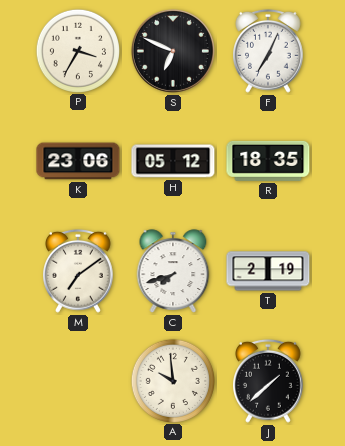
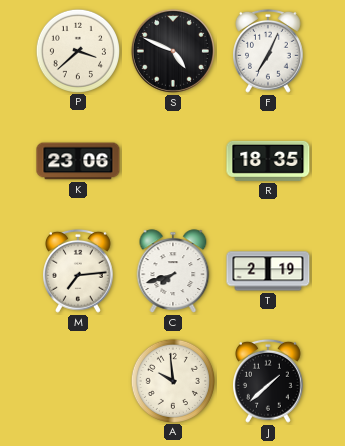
P: 3:35 -> 3:38
S: 6:49 -> 4:49
H: 05:12 -> none
M: 7:09 -> 7:14
